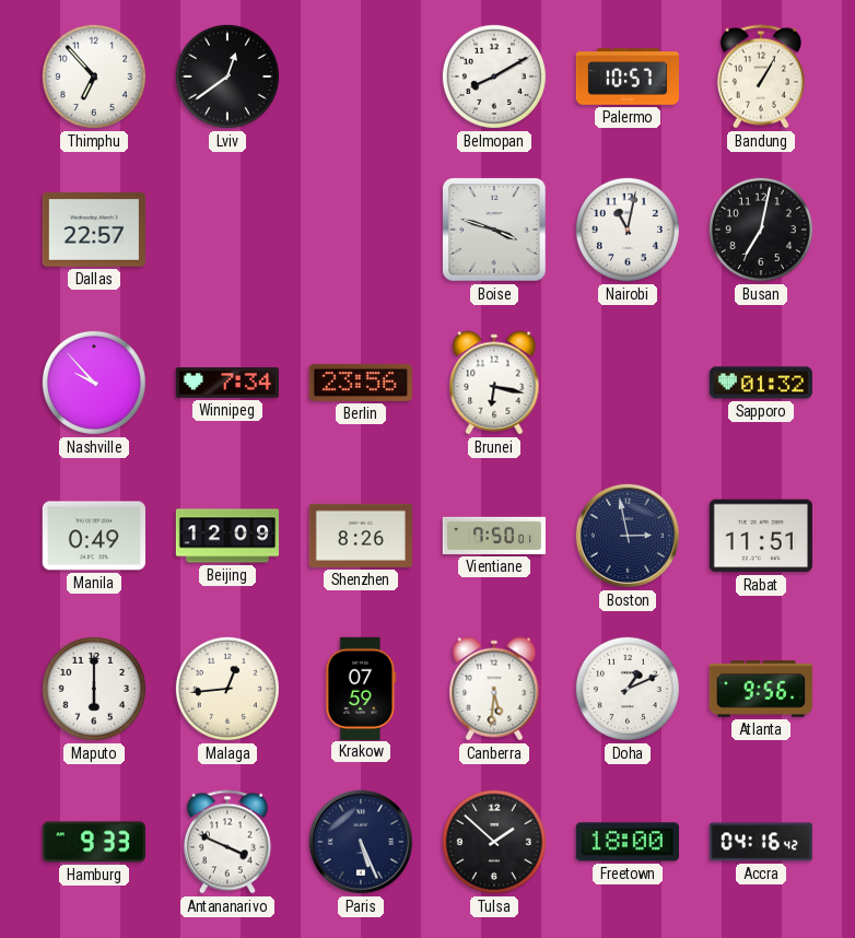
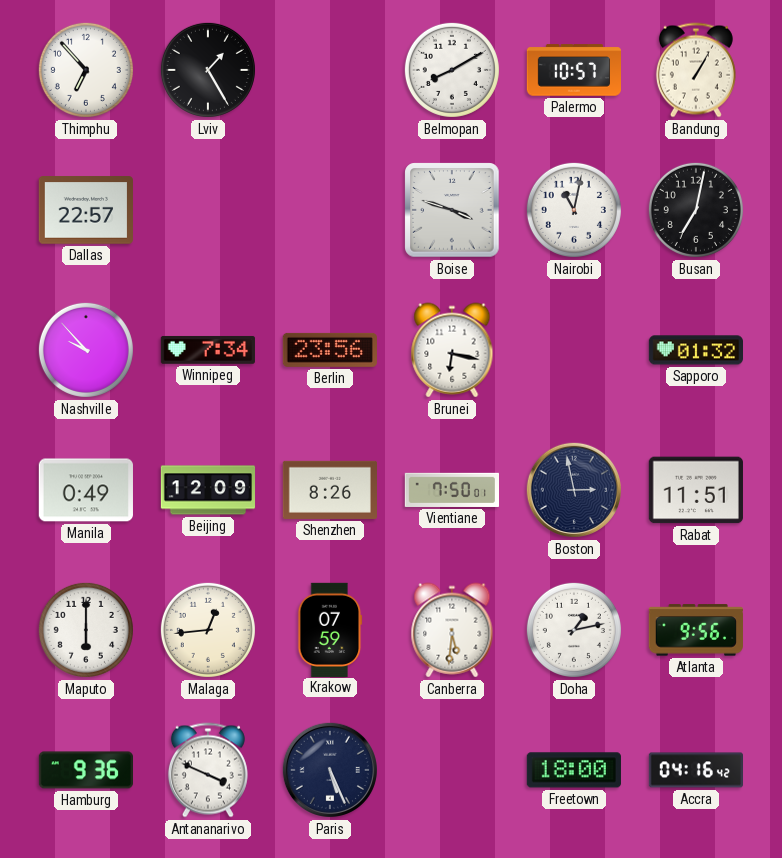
Lviv: 12:39 -> 1:25
Doha: 1:11 -> 1:13
Hamburg: 9:33 -> 9:36
Tulsa: 1:52 -> none
